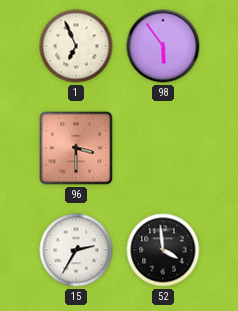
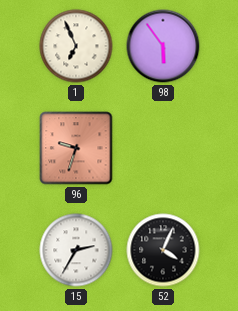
96: 3:30 -> 9:33
52: 3:59 -> 4:04
